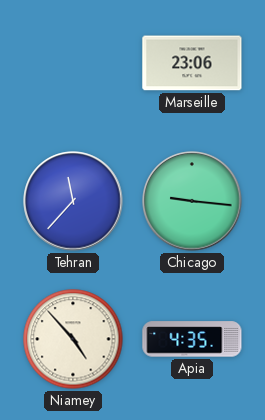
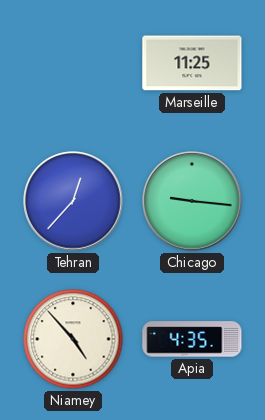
Marseille: 23:06 -> 11:25
Tehran: 11:37 -> 12:37
